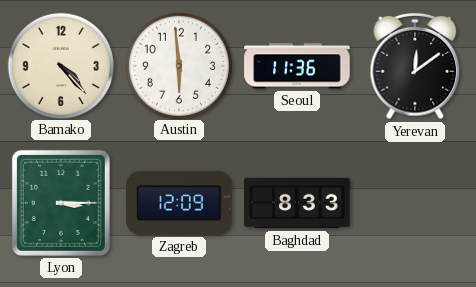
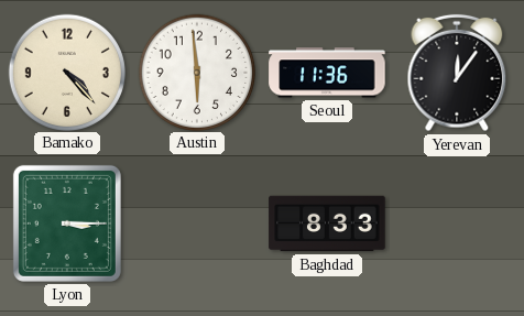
Yerevan: 12:09 -> 12:06
Zagreb: 12:09 -> none
